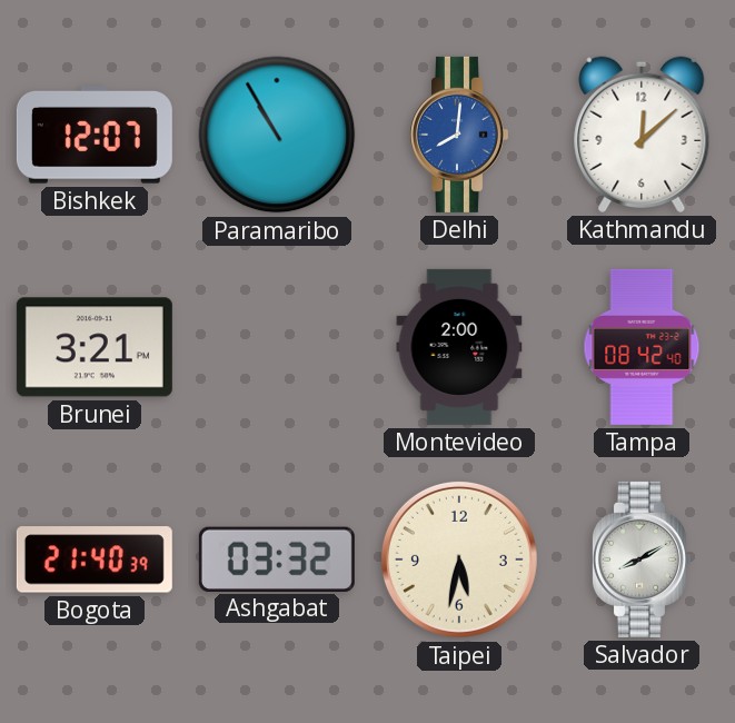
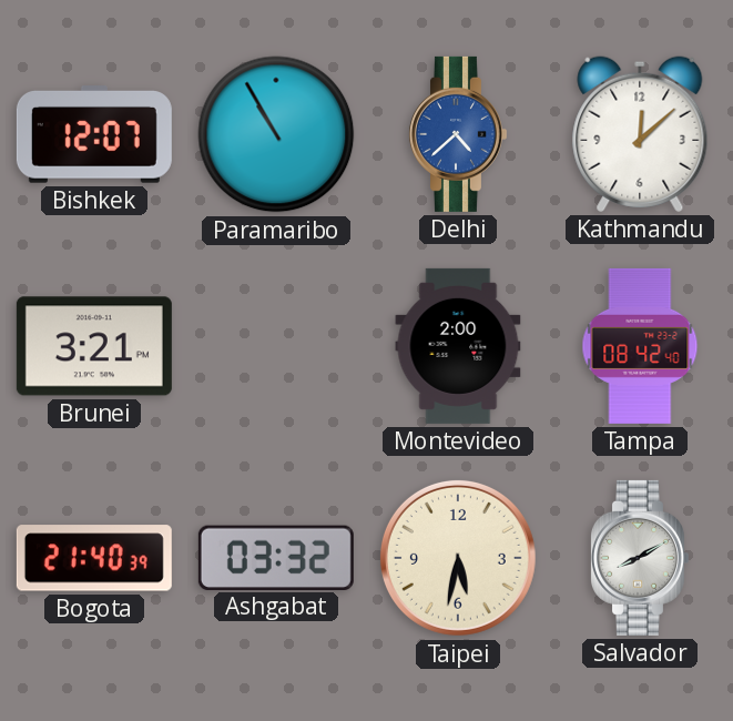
Delhi: 8:01 -> 4:38
